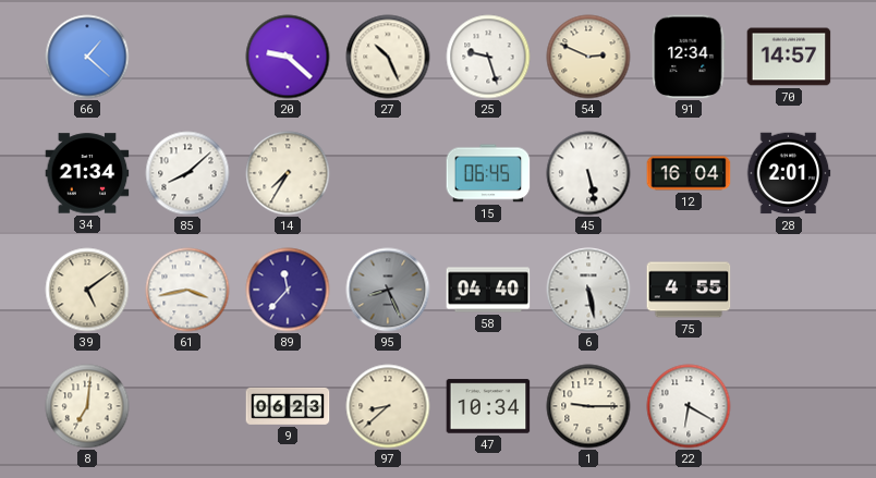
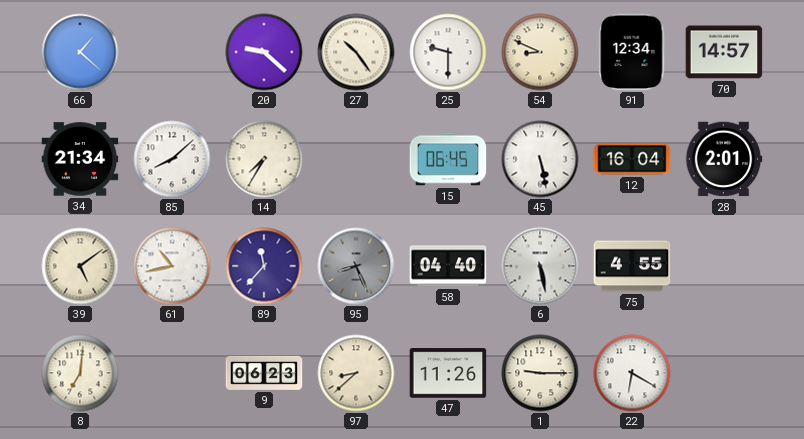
27: 10:26 -> 10:24
25: 9:27 -> 9:30
54: 2:49 -> 8:49
61: 3:43 -> 10:43
47: 10:34 -> 11:26
